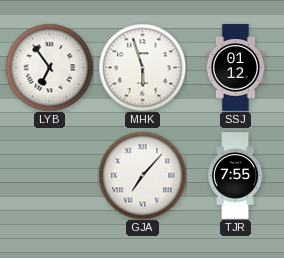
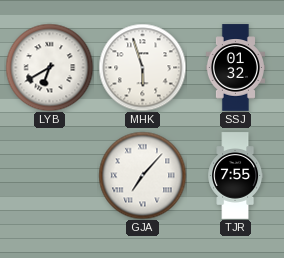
LYB: 6:54 -> 6:40
SSJ: 01:12 -> 01:32
